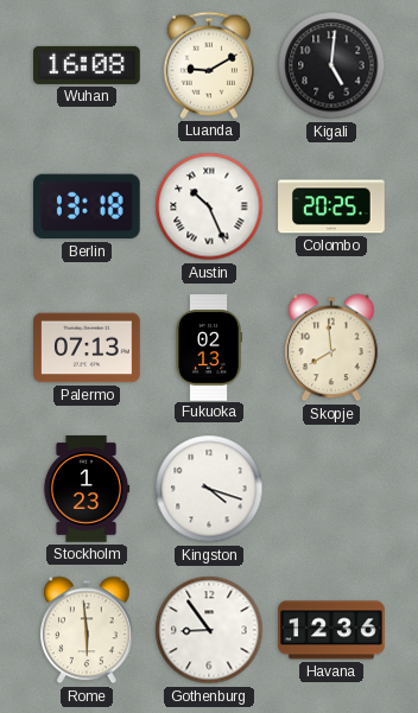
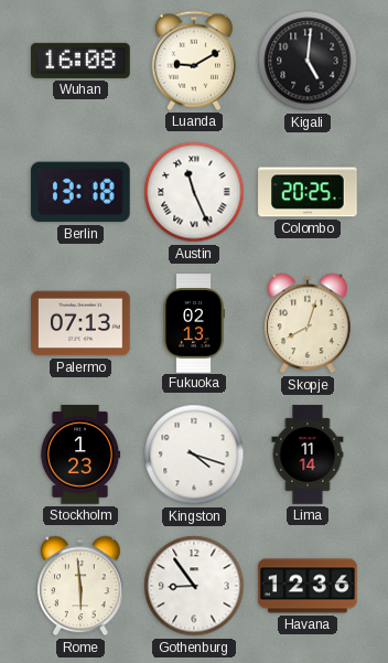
Austin: 10:26 -> 11:26
Skopje: 7:59 -> 8:03
Lima: none -> 11:14
